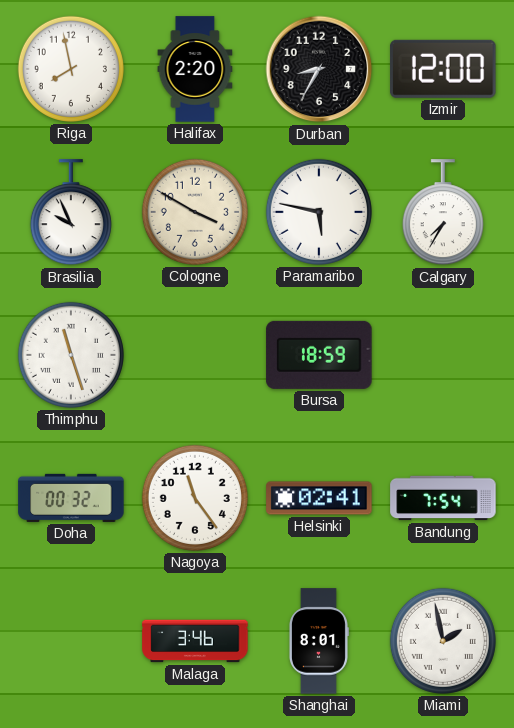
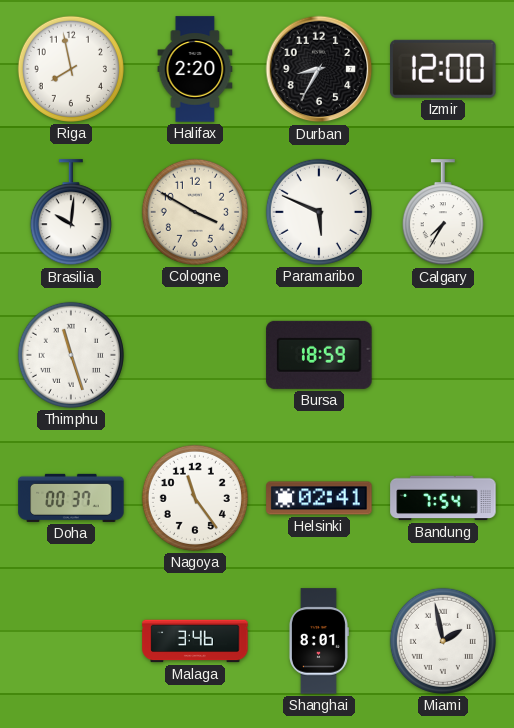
Brasilia: 9:56 -> 10:01
Paramaribo: 5:47 -> 5:49
Doha: 00:32 -> 00:37
